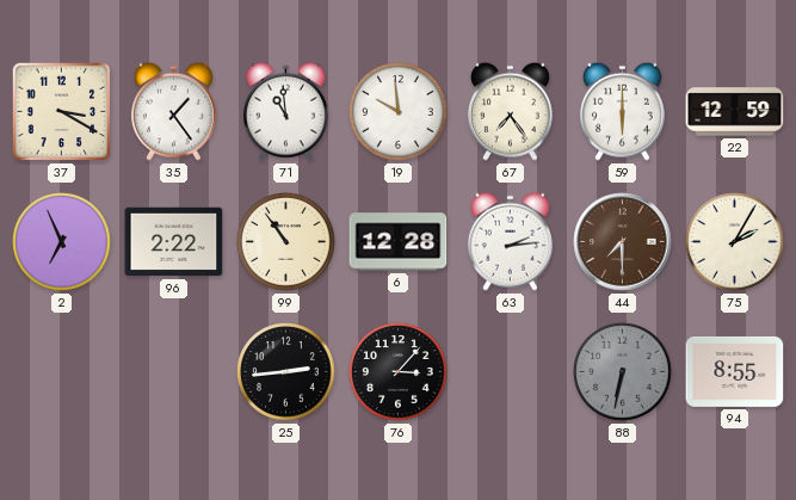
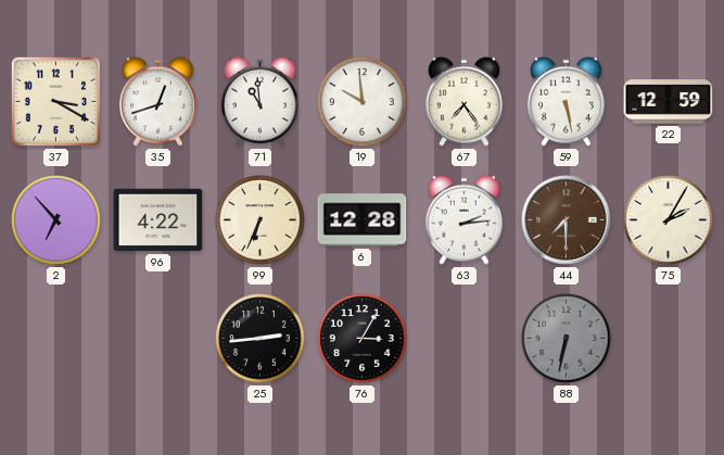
35: 1:24 -> 12:42
59: 6:00 -> 5:28
2: 6:56 -> 6:53
96: 2:22 -> 4:22
99: 10:54 -> 6:34
76: 3:07 -> 3:05
94: 8:55 -> none
